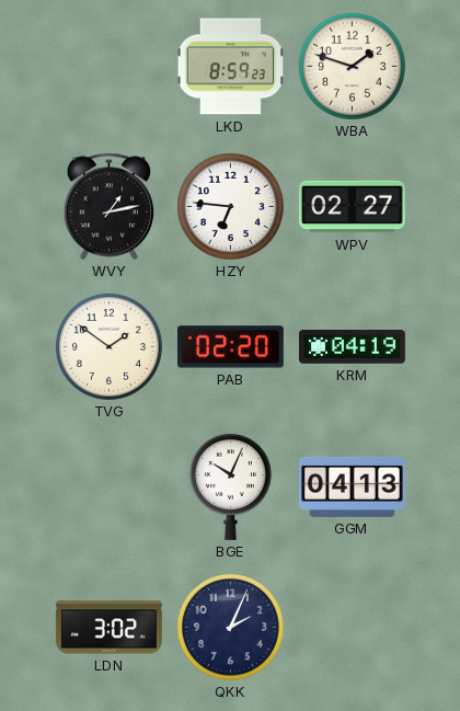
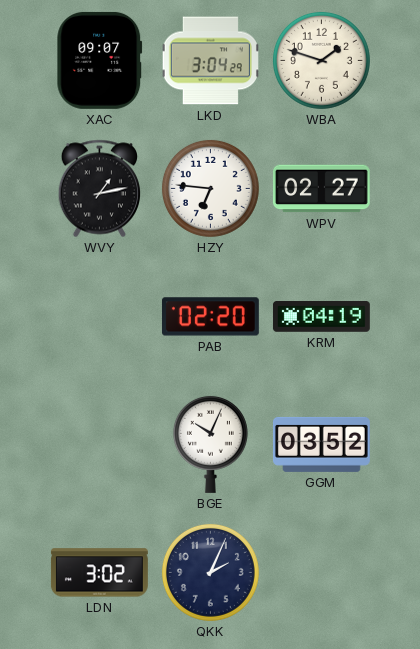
XAC: none -> 09:07
LKD: 8:59 -> 3:04
TVG: 1:51 -> none
GGM: 04:13 -> 03:52
